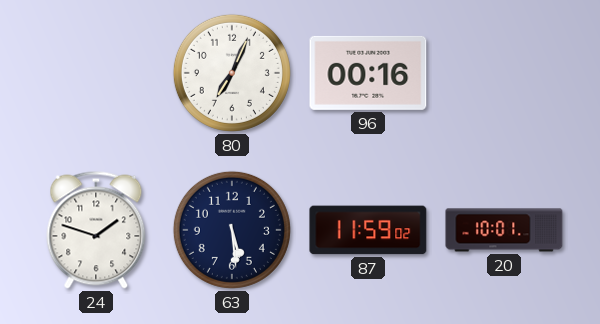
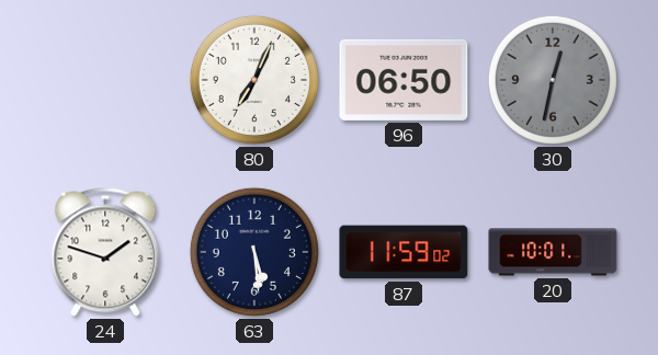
96: 00:16 -> 06:50
30: none -> 12:32
